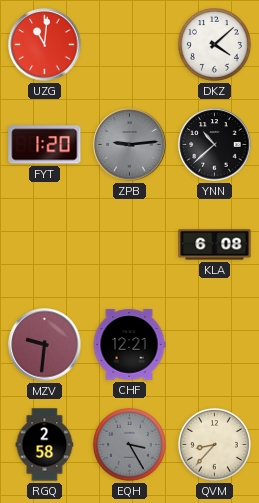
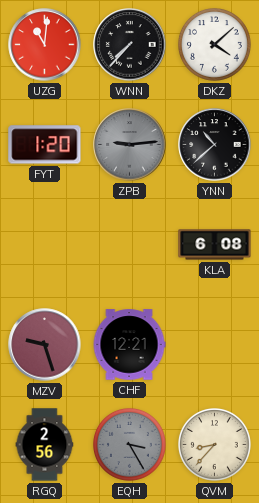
WNN: none -> 7:37
MZV: 9:31 -> 9:27
RGQ: 2:58 -> 2:56
